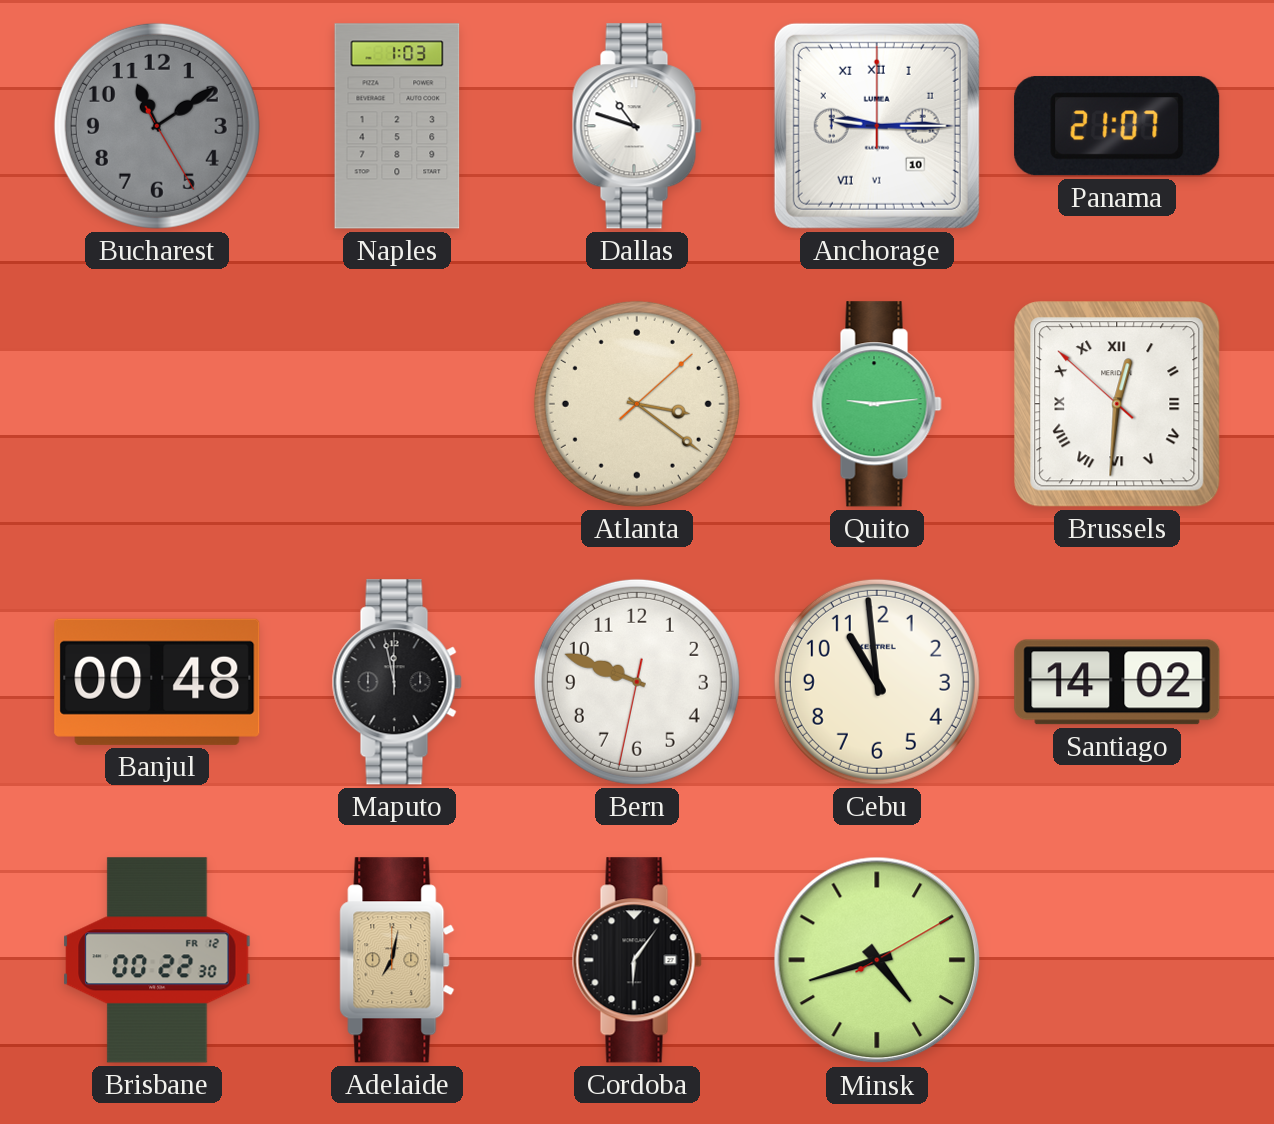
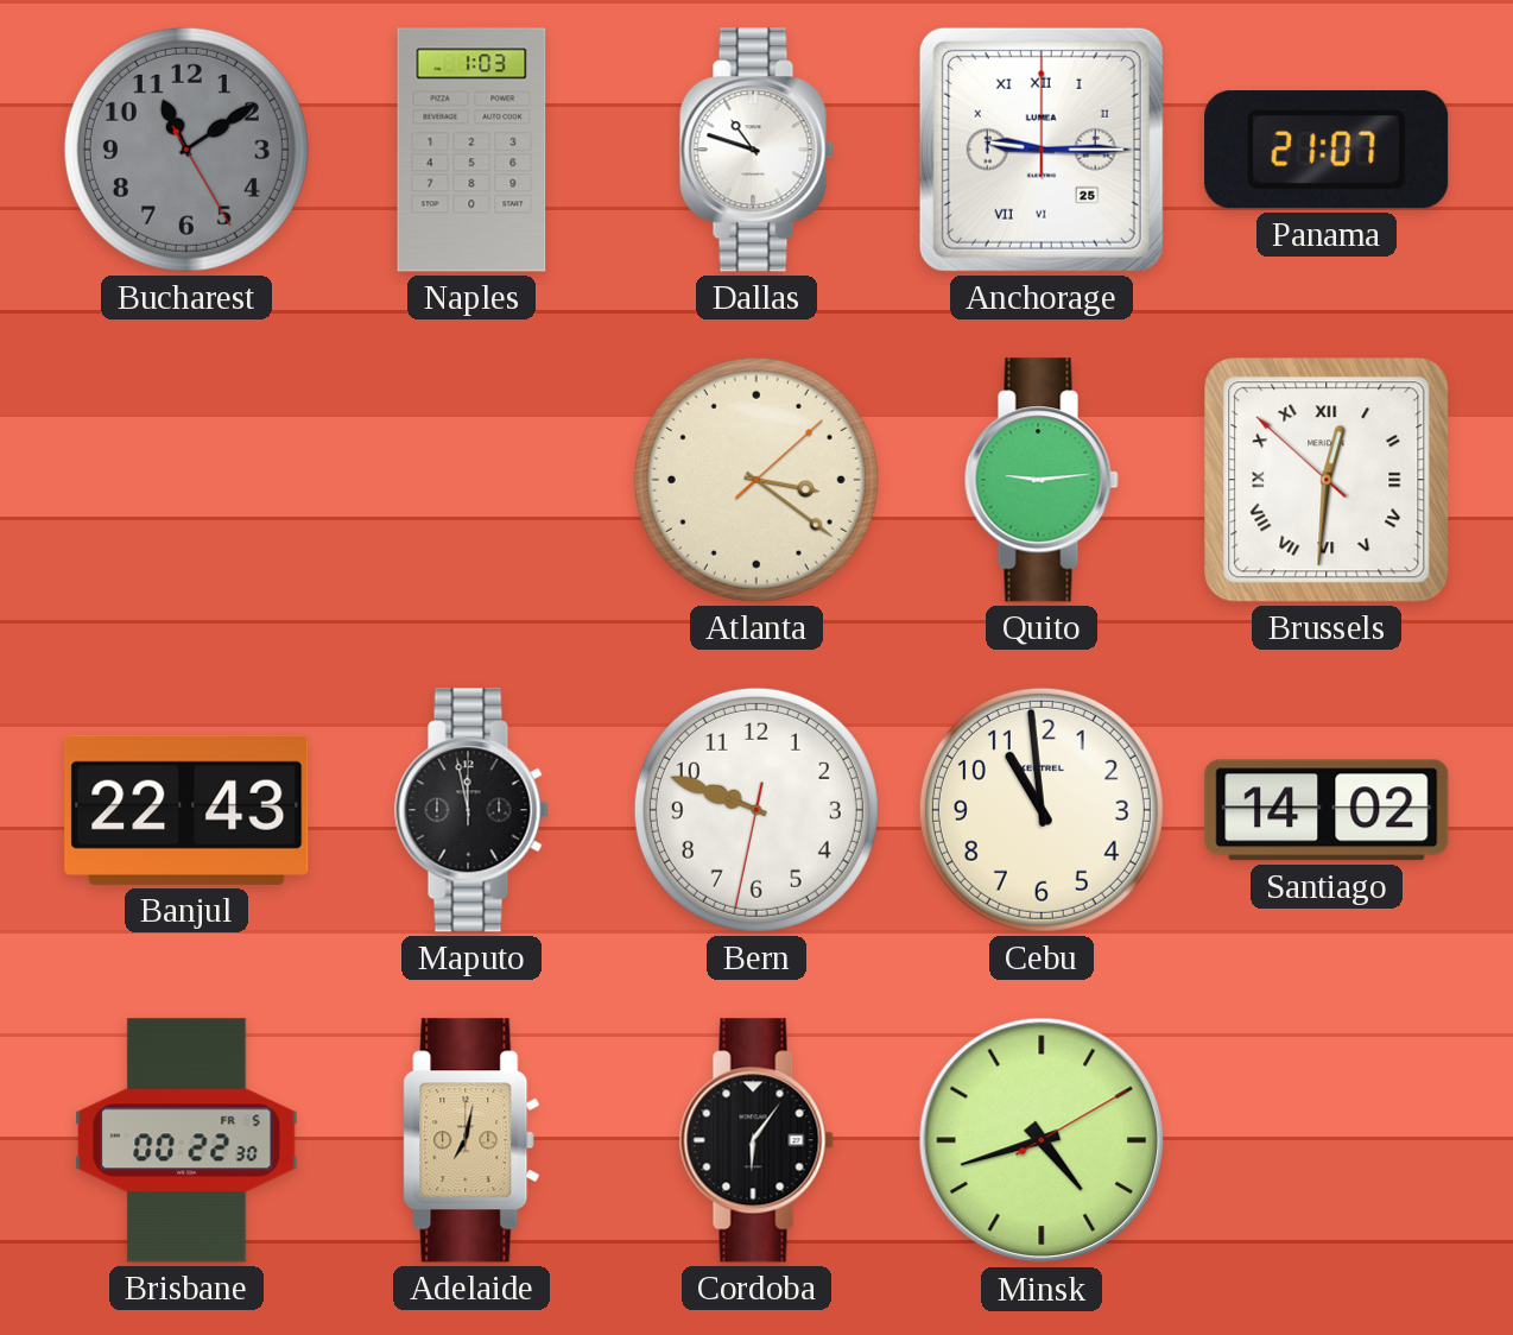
Anchorage date: 10 -> 25
Banjul: 00:48 -> 22:43
Brisbane date: FR 12 -> FR 5
